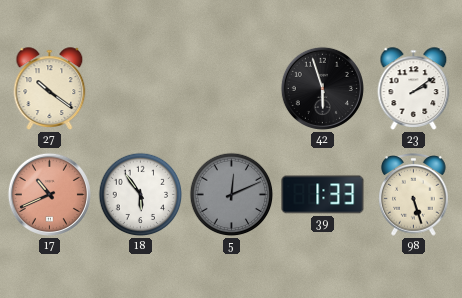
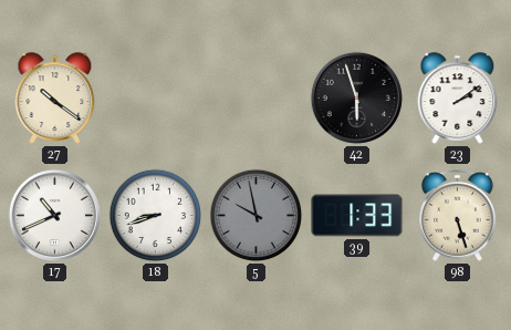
17 dial: salmon -> white
18: 5:54 -> 8:42
5: 12:11 -> 9:58
